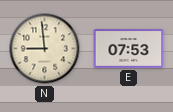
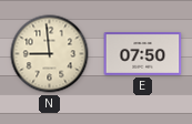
E: 07:53 -> 07:50
